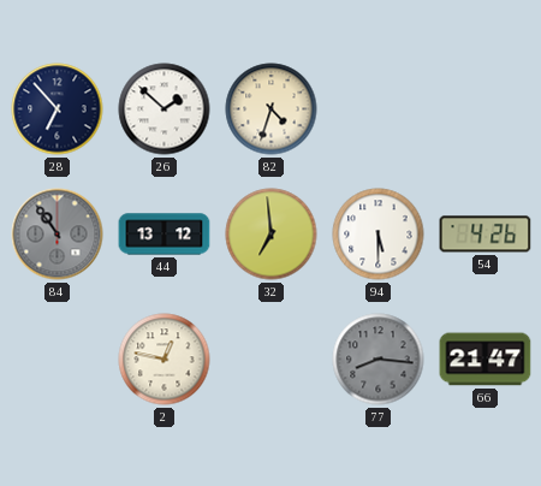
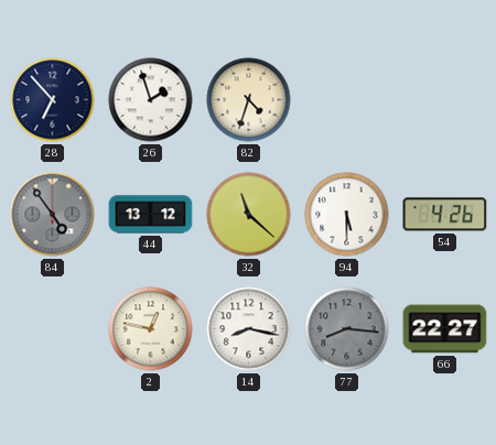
26: 1:52 -> 1:57
84: 10:54 -> 4:54
32: 6:59 -> 11:22
14: none -> 8:17
66: 21:47 -> 22:27
